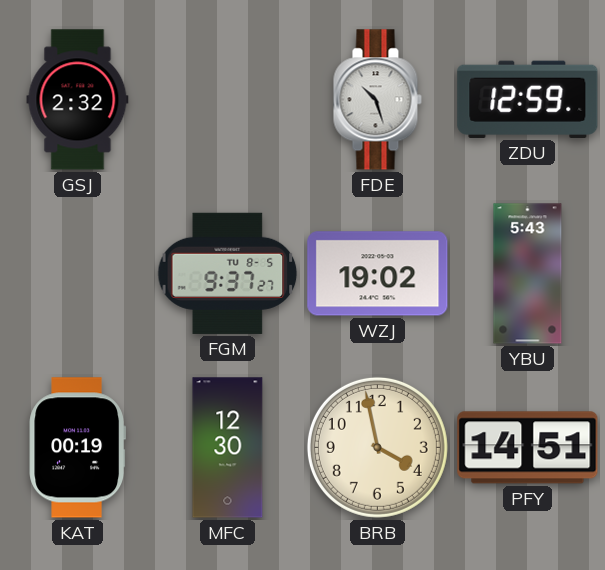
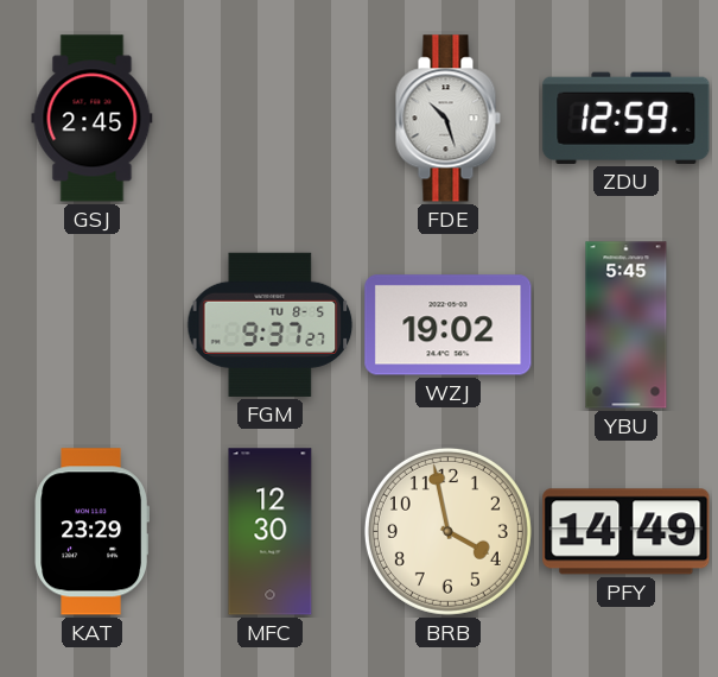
GSJ: 2:32 -> 2:45
YBU: 5:43 -> 5:45
KAT: 00:19 -> 23:29
PFY: 14:51 -> 14:49
